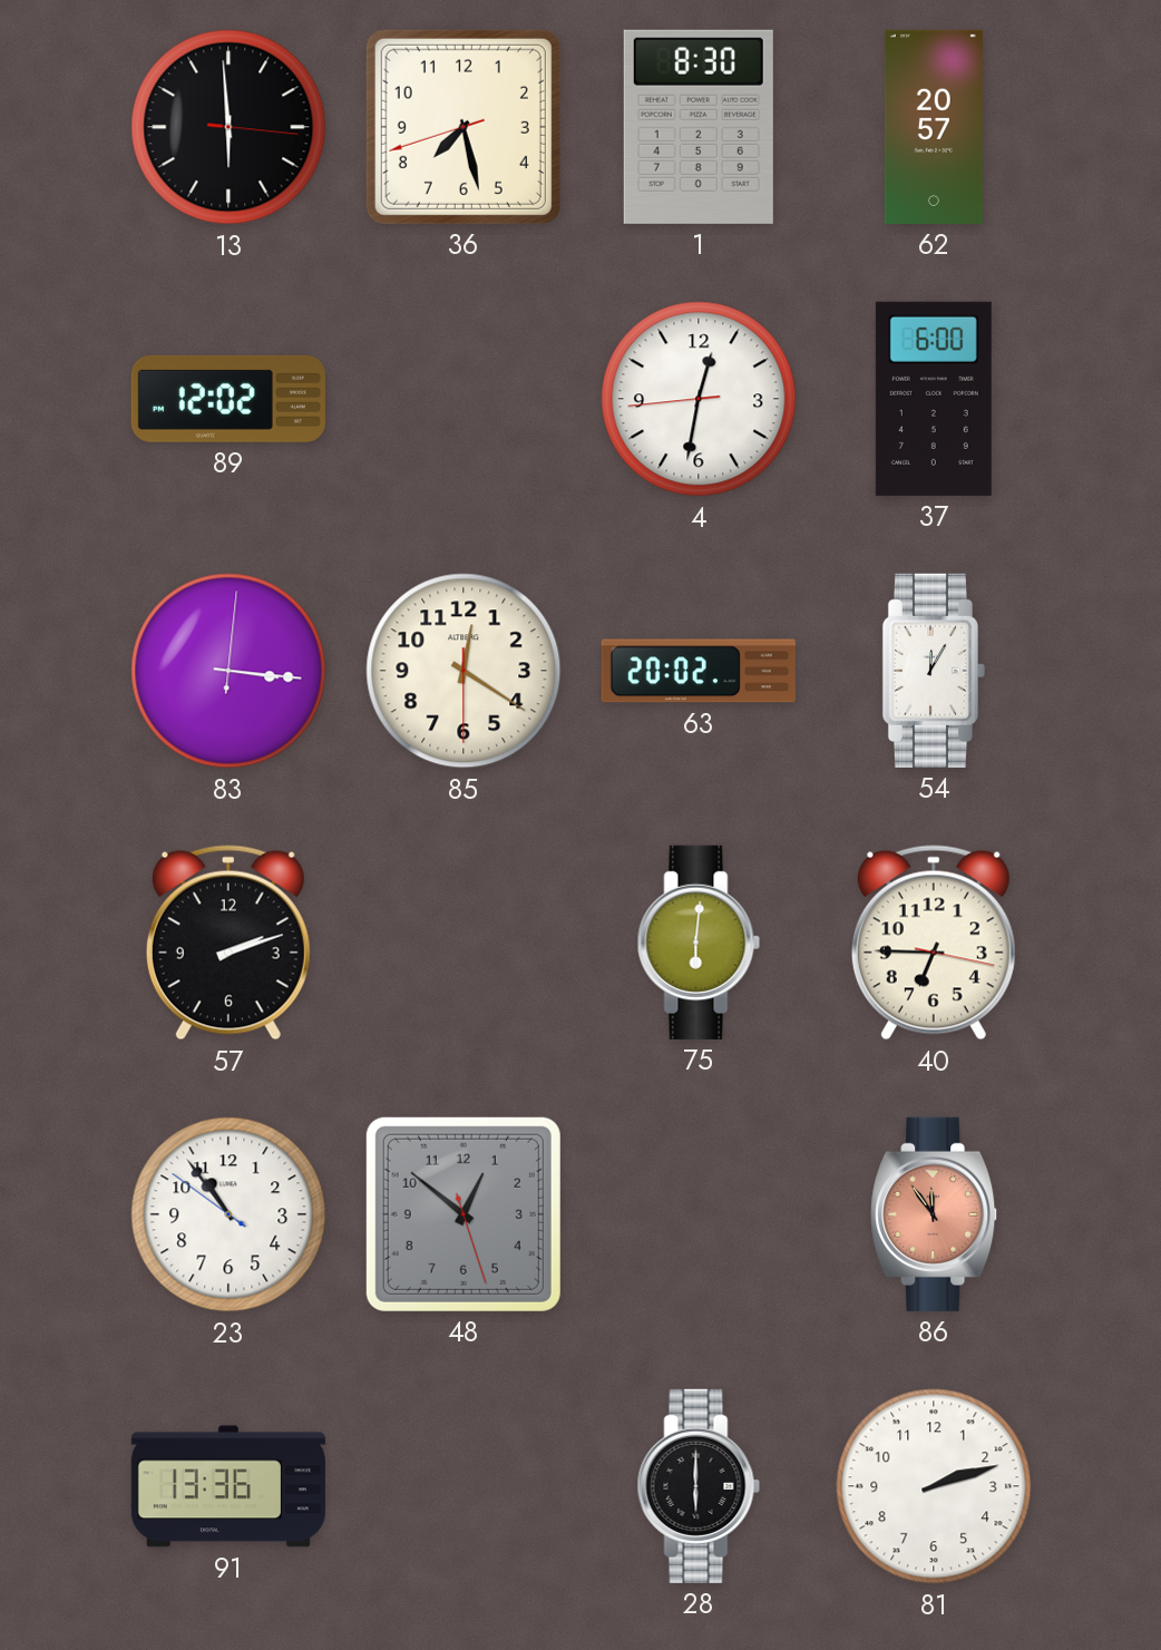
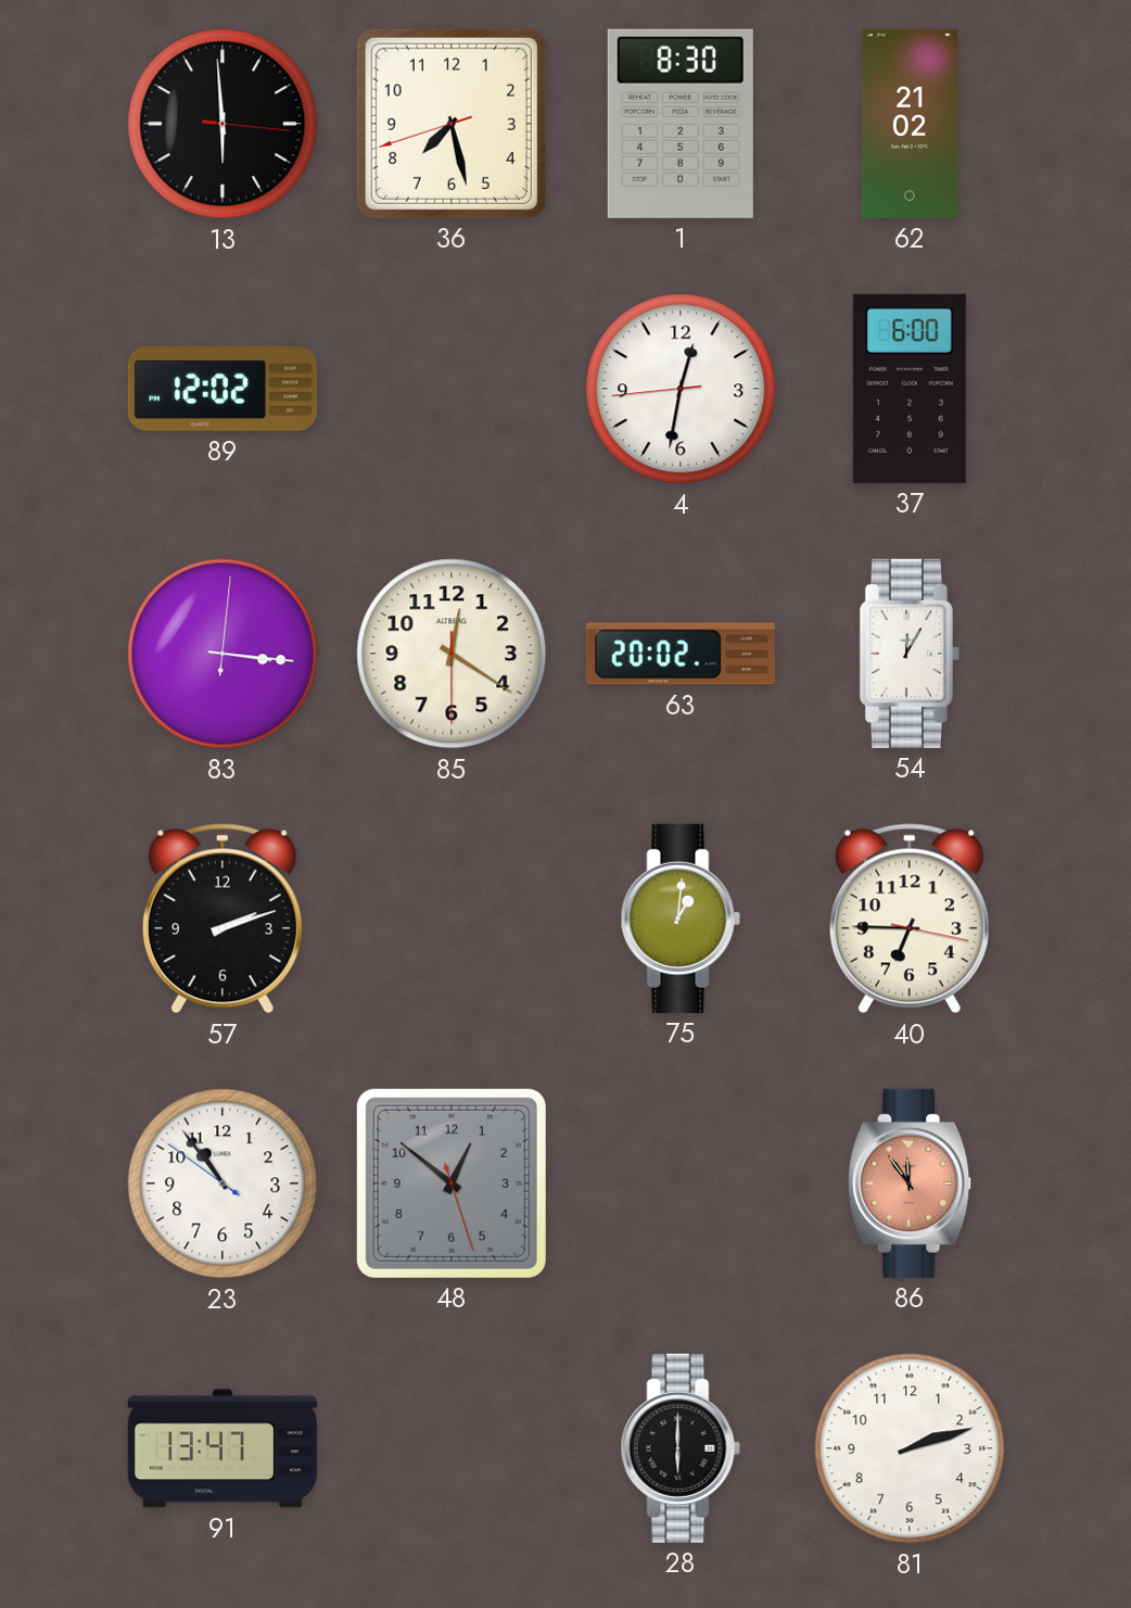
62: 20:57 -> 21:02
75: 6:01 -> 1:01
91: 13:36 -> 13:47
